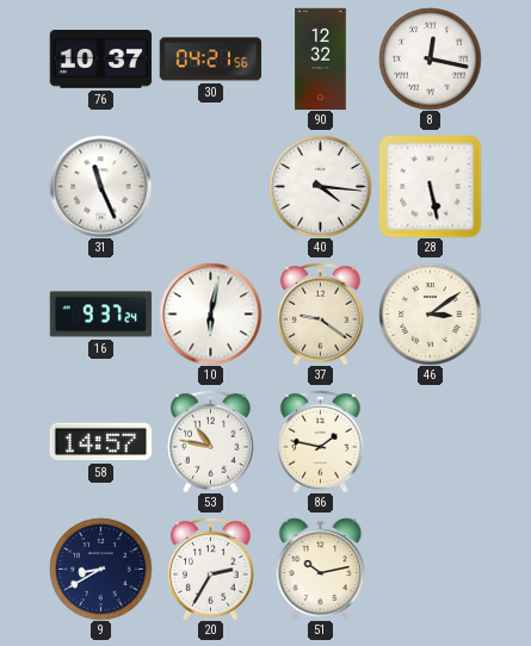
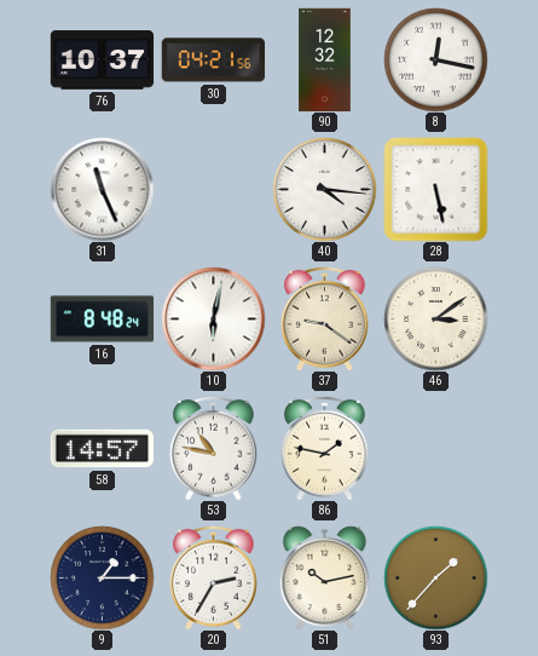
16: 9:37 -> 8:48
9: 8:40 -> 1:15
93: none -> 1:37
